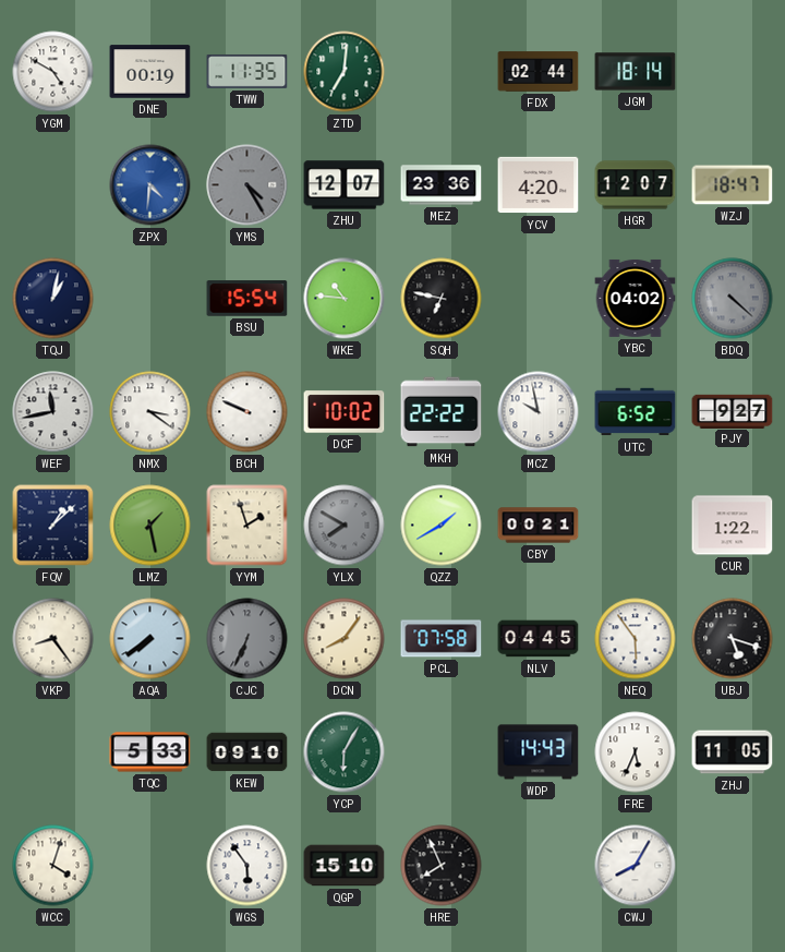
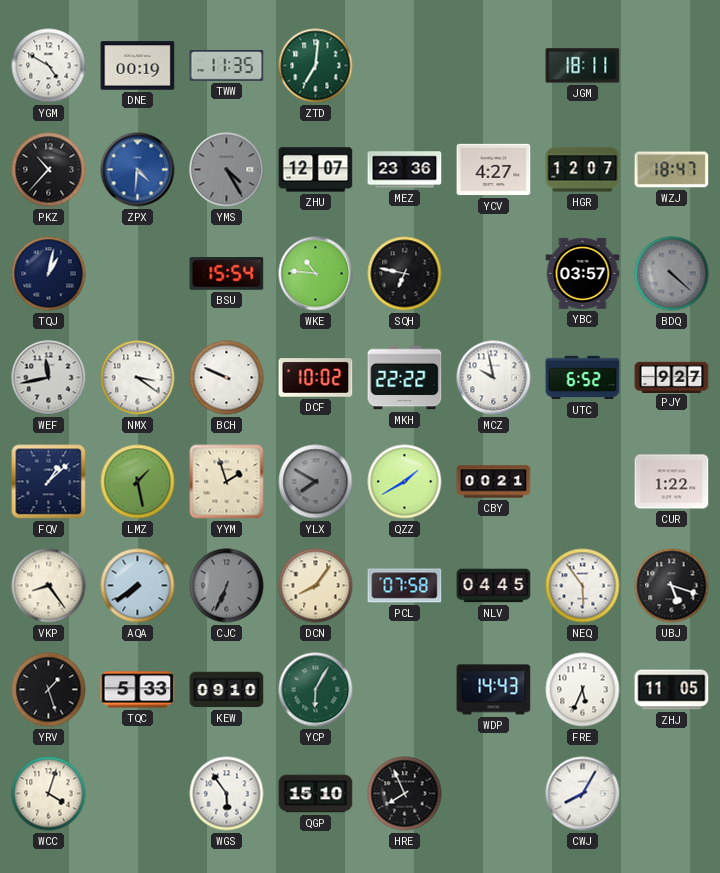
FDX: 02:44 -> none
JGM: 18:14 -> 18:11
PKZ: none -> 10:37
YCV: 4:20 -> 4:27
YBC: 04:02 -> 03:57
YRV: none -> 1:27
